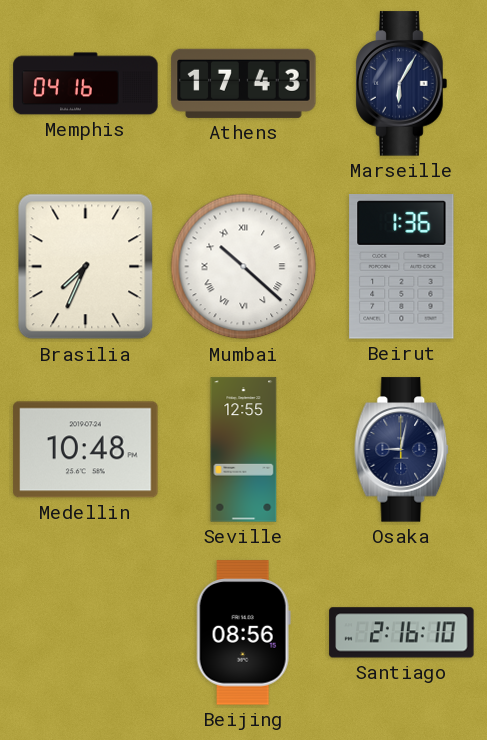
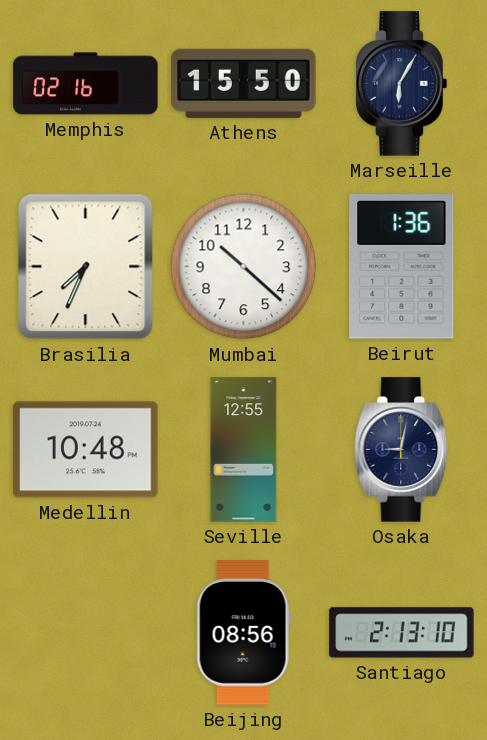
Memphis: 04:16 -> 02:16
Athens: 17:43 -> 15:50
Mumbai numerals: Roman -> Arabic
Santiago: 2:16 -> 2:13
